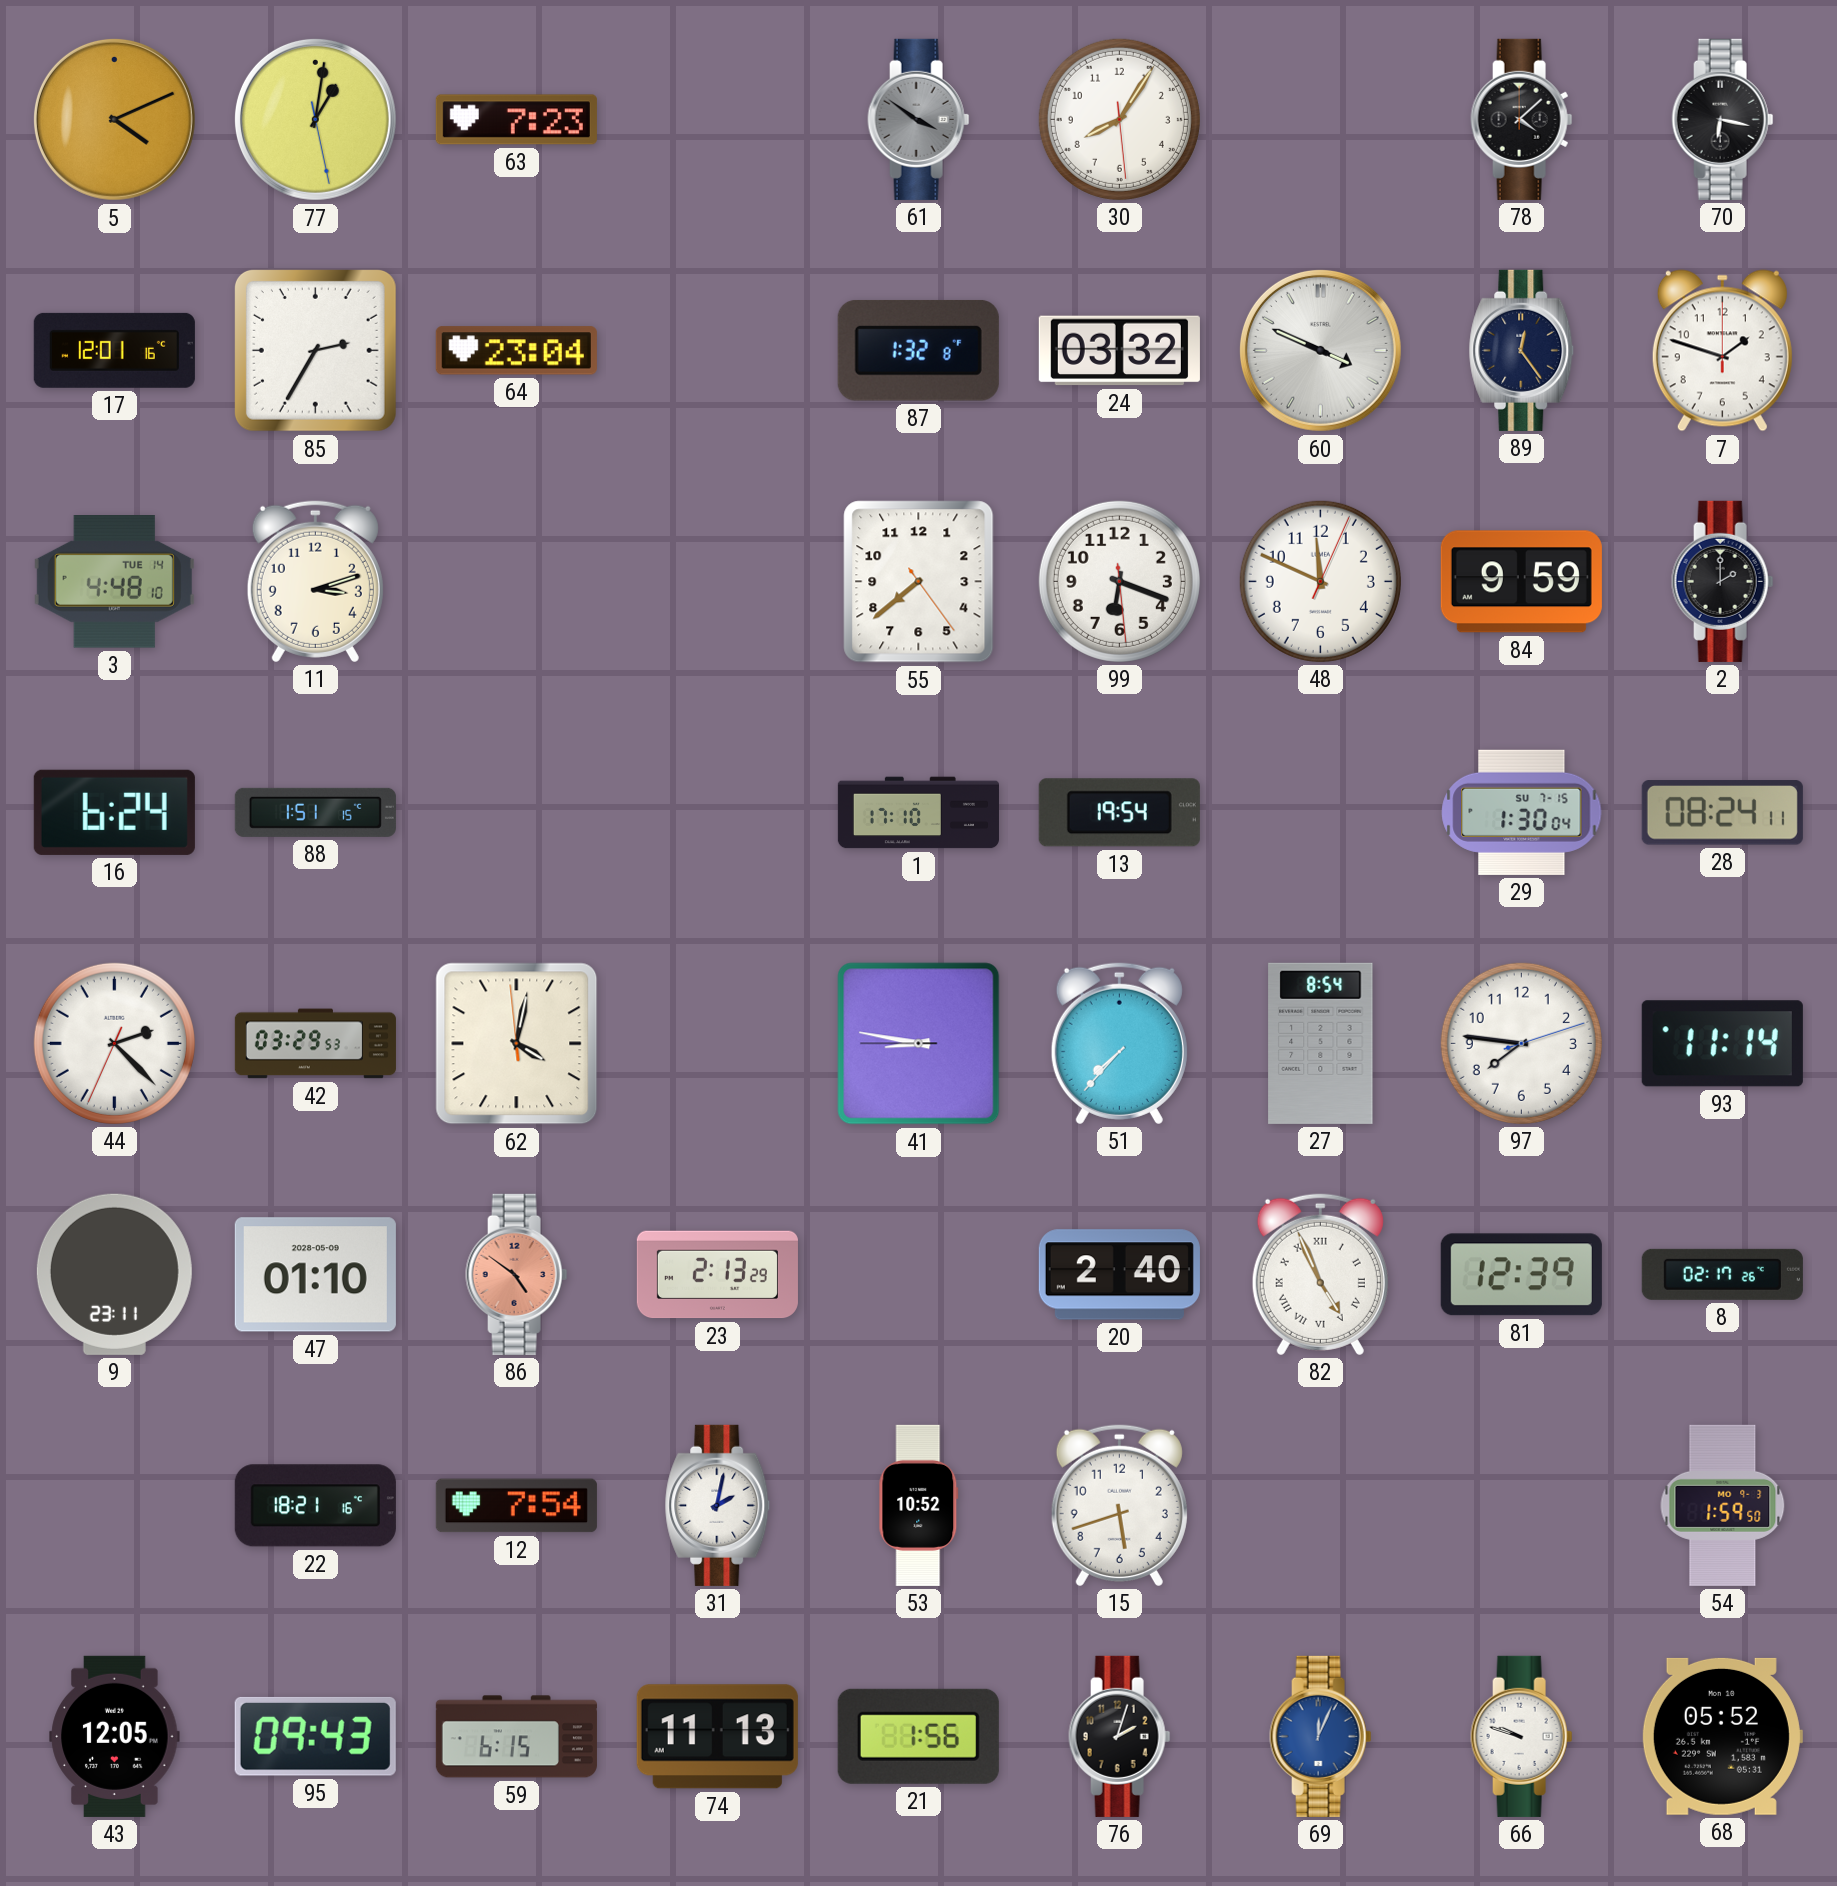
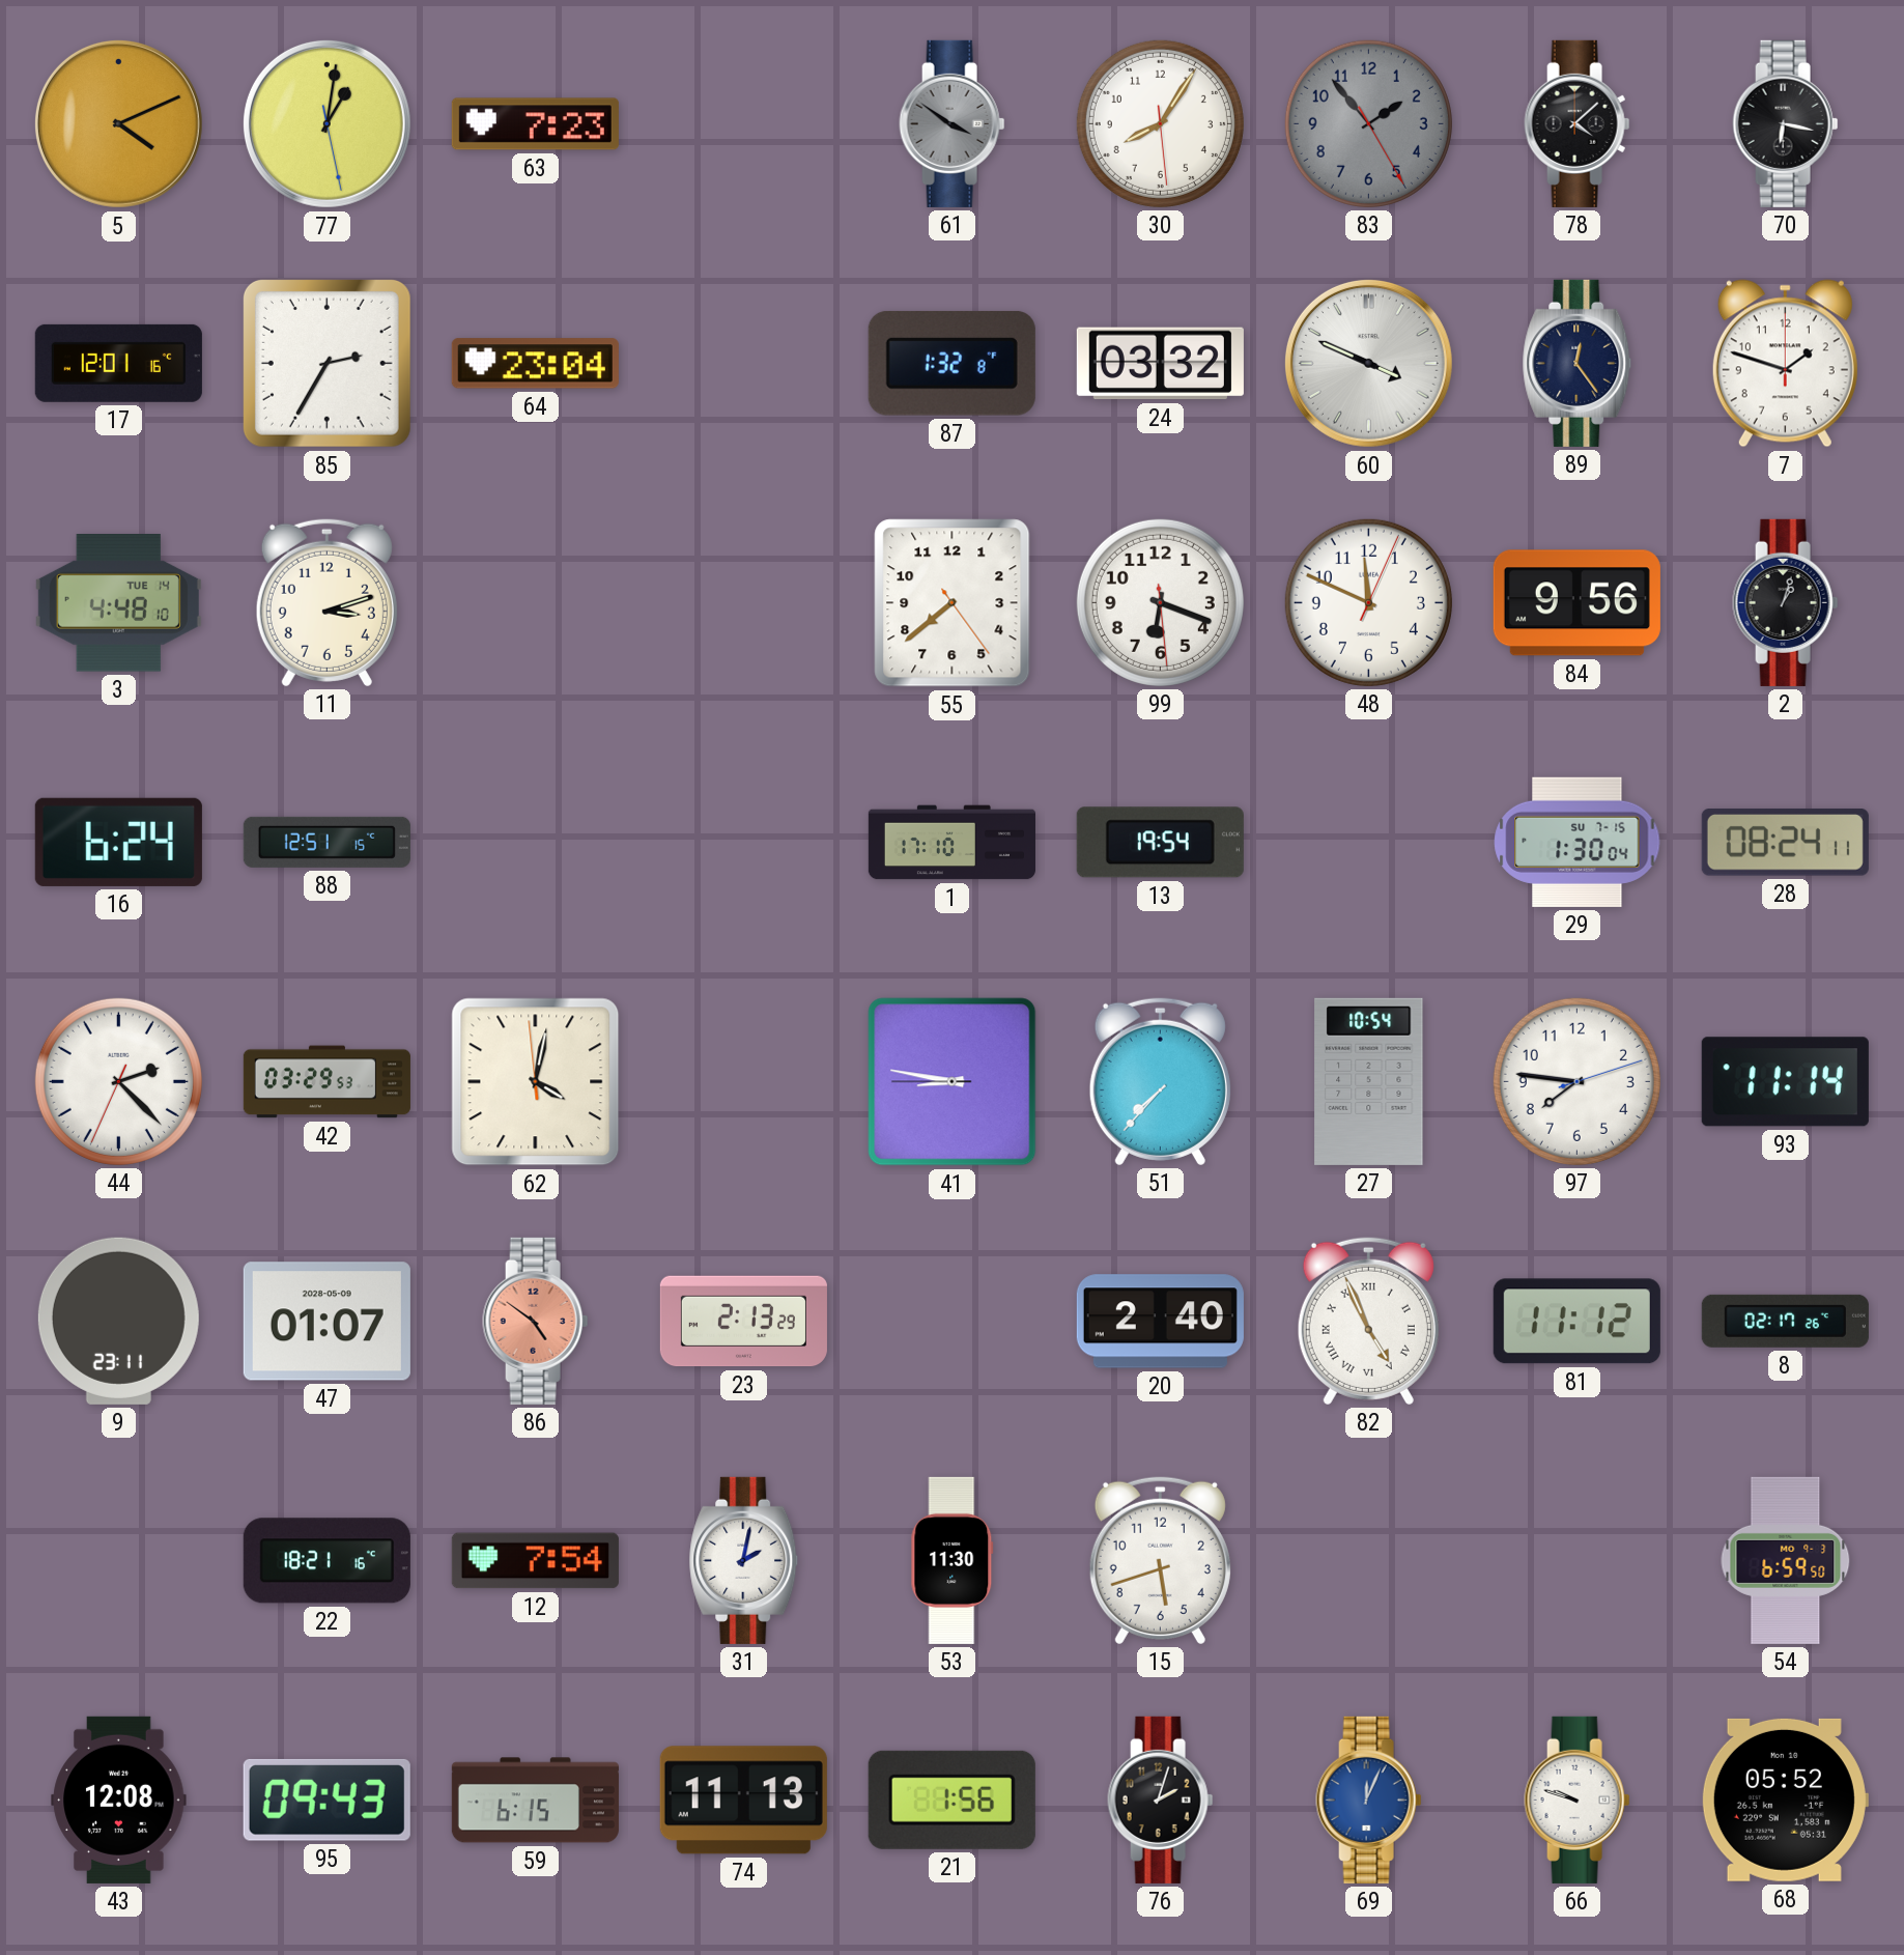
83: none -> 1:53
84: 9:59 -> 9:56
2: 2:00 -> 1:03
88: 1:51 -> 12:51
27: 8:54 -> 10:54
47: 01:10 -> 01:07
81: 12:39 -> 11:12
53: 10:52 -> 11:30
54: 1:59 -> 6:59
43: 12:05 -> 12:08
